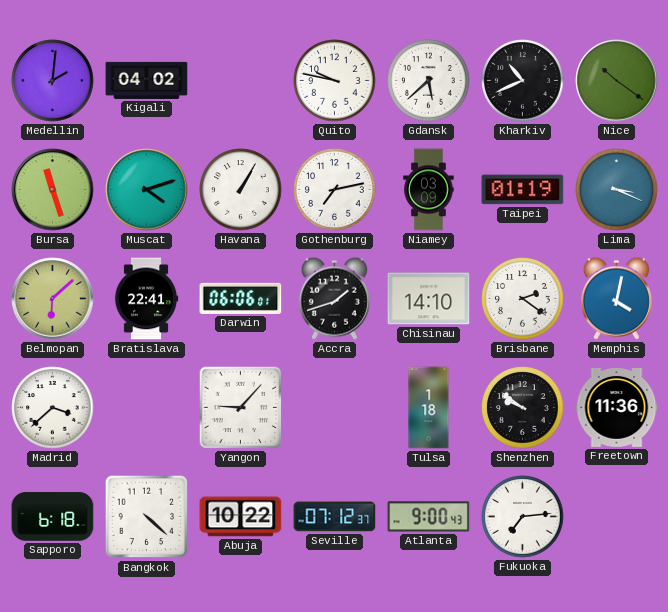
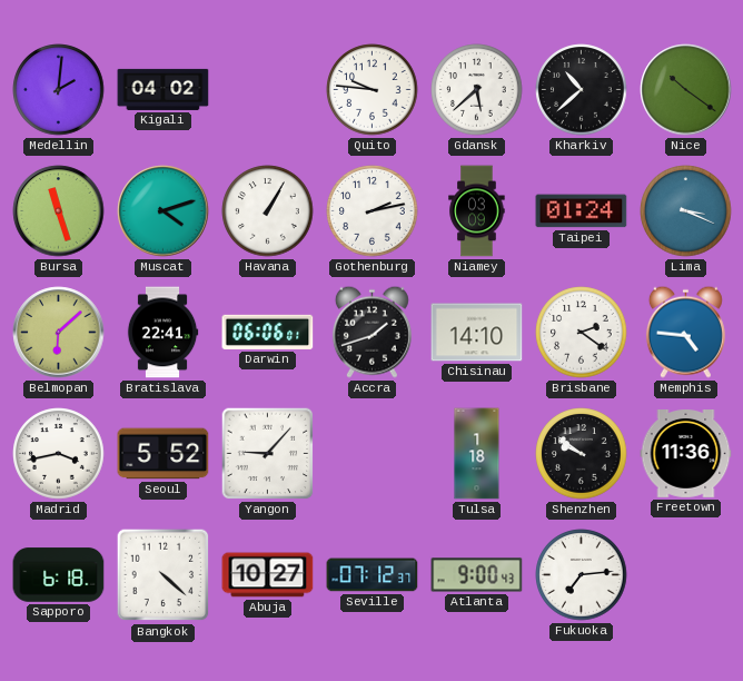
Quito: 9:47 -> 9:46
Kharkiv: 10:41 -> 10:38
Gothenburg: 7:13 -> 2:13
Taipei: 01:19 -> 01:24
Memphis: 4:02 -> 4:46
Madrid: 3:38 -> 3:43
Seoul: none -> 5:52
Abuja: 10:22 -> 10:27
